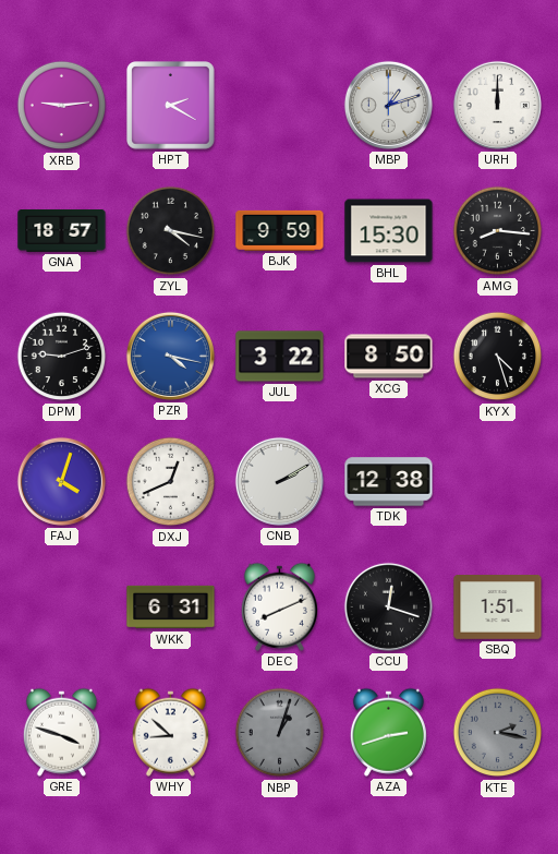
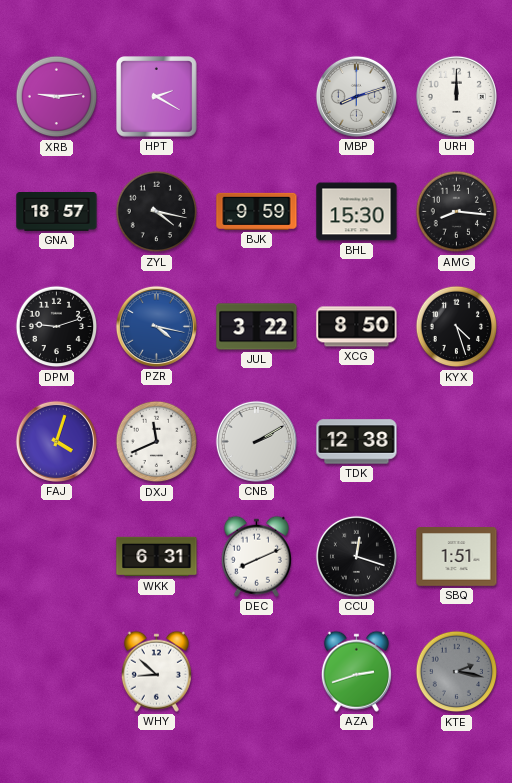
MBP: 1:12 -> 8:12
DXJ: 12:41 -> 11:41
GRE: 3:48 -> none
NBP: 1:03 -> none
